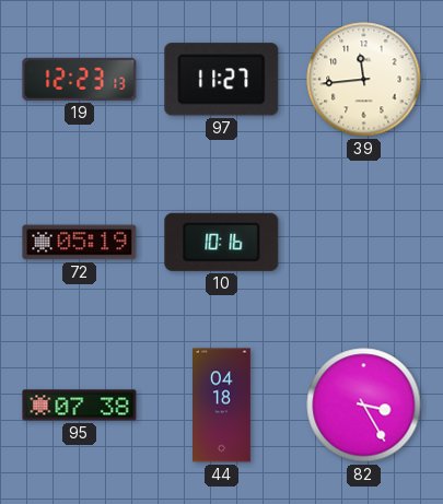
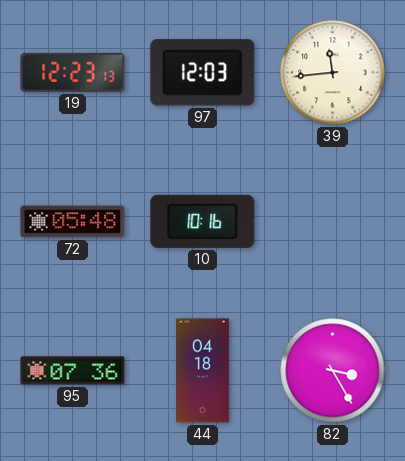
97: 11:27 -> 12:03
72: 05:19 -> 05:48
95: 07:38 -> 07:36
